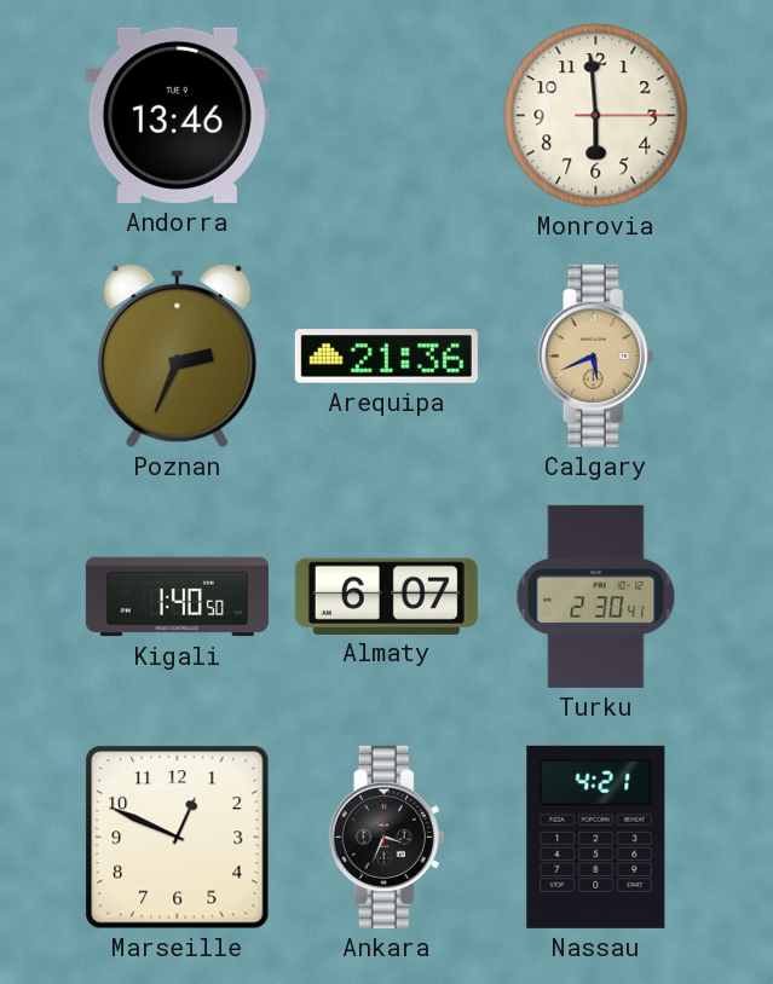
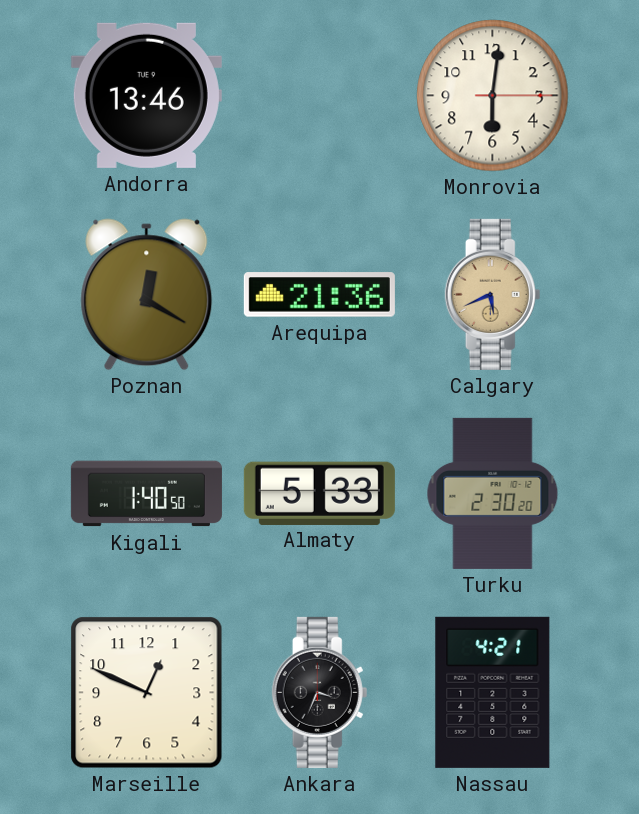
Monrovia: 5:59 -> 6:01
Poznan: 2:34 -> 12:20
Almaty: 6:07 -> 5:33
Turku: 2:30:41 -> 2:30:20
